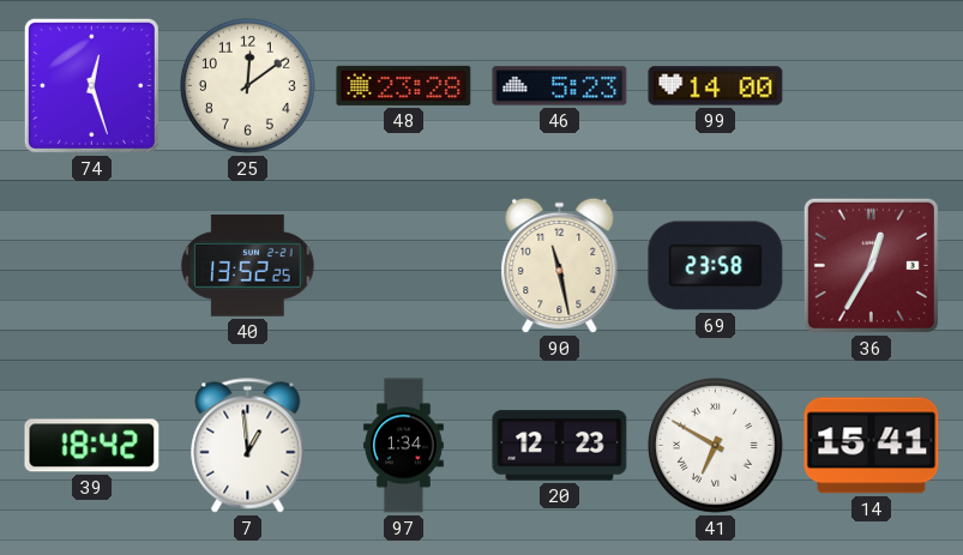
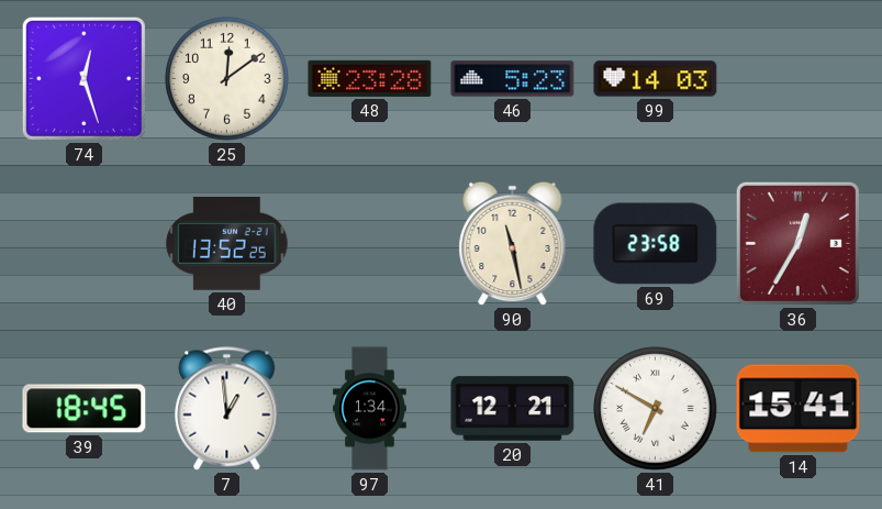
99: 14:00 -> 14:03
39: 18:42 -> 18:45
20: 12:23 -> 12:21
